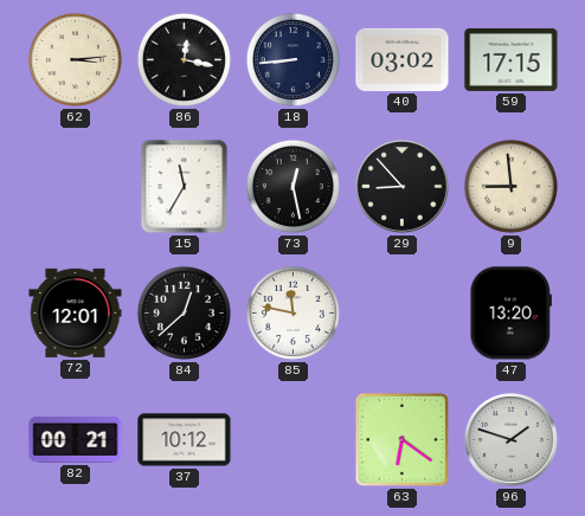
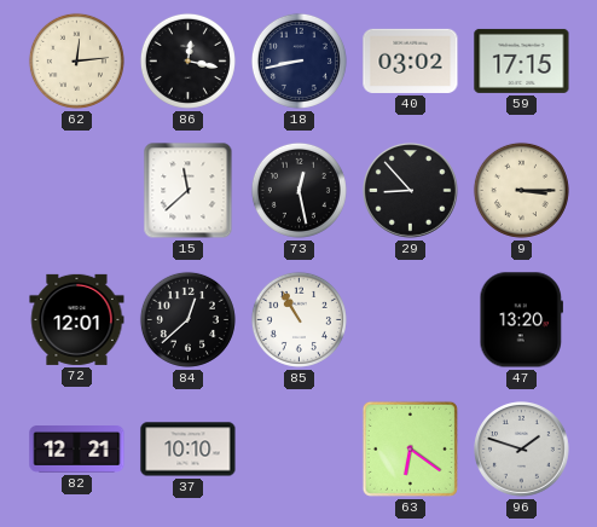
62: 3:14 -> 12:14
18: 8:44 -> 8:43
15: 11:35 -> 11:38
9: 8:59 -> 3:15
85: 11:47 -> 10:55
82: 00:21 -> 12:21
37: 10:12 -> 10:10
